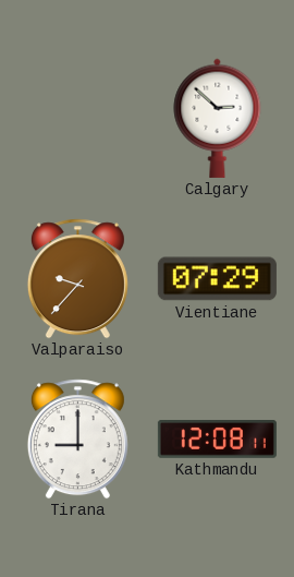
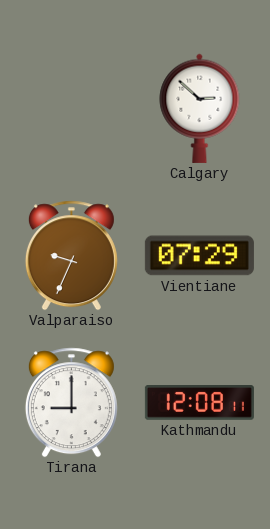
Valparaiso: 9:37 -> 9:34
